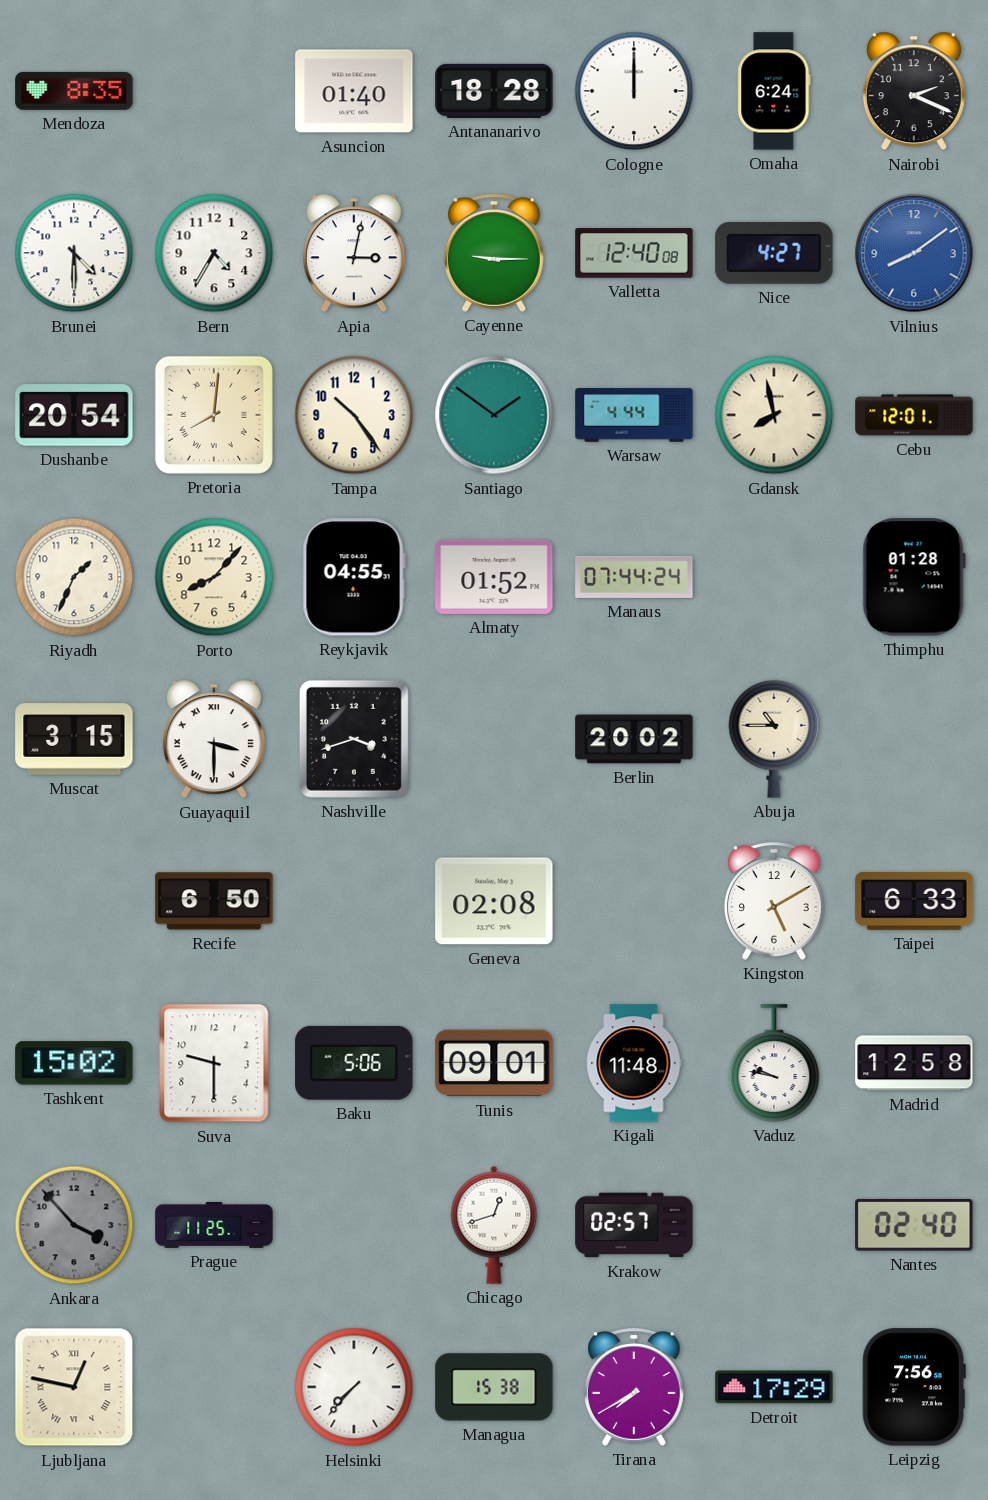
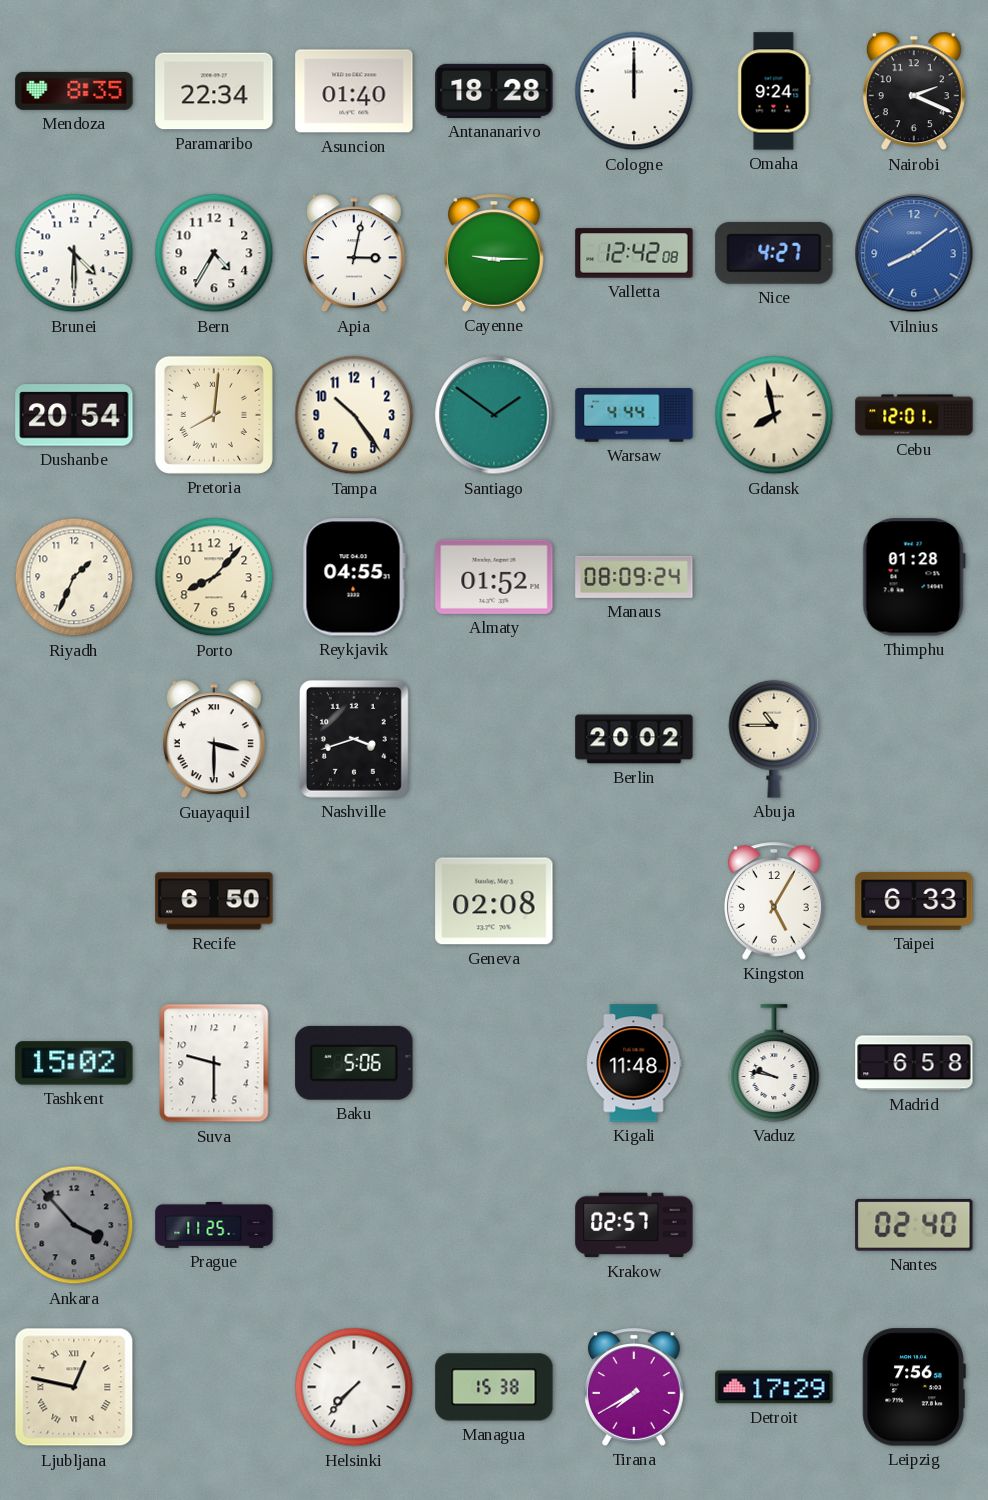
Paramaribo: none -> 22:34
Omaha: 6:24 -> 9:24
Valletta: 12:40 -> 12:42
Manaus: 07:44 -> 08:09
Muscat: 3:15 -> none
Kingston: 5:10 -> 5:05
Tunis: 09:01 -> none
Madrid: 12:58 -> 6:58
Chicago: 12:42 -> none
